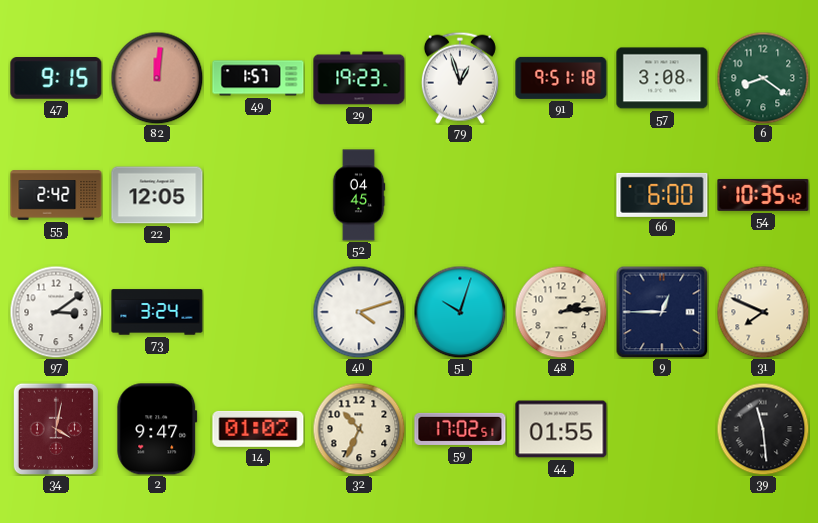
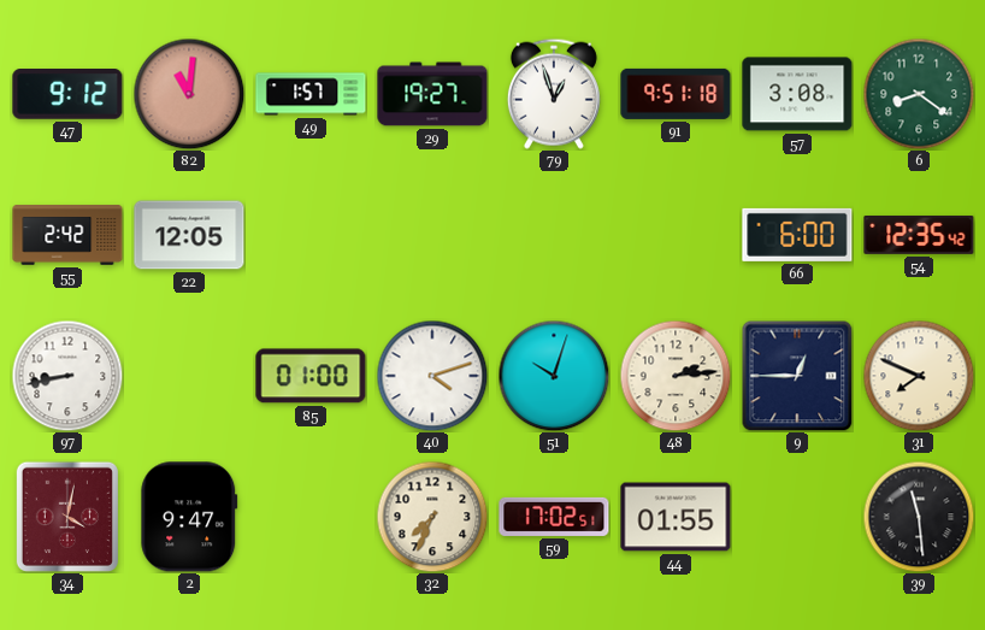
47: 9:15 -> 9:12
82: 12:01 -> 11:01
29: 19:23 -> 19:27
52: 04:45 -> none
54: 10:35 -> 12:35
97: 3:09 -> 8:43
73: 3:24 -> none
85: none -> 01:00
14: 01:02 -> none
32: 10:34 -> 7:34
